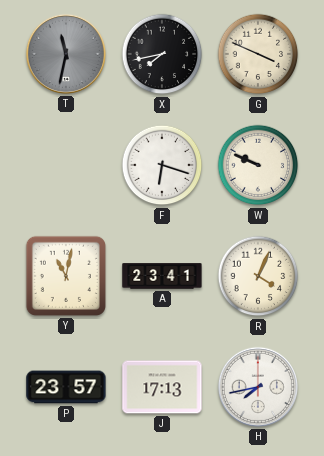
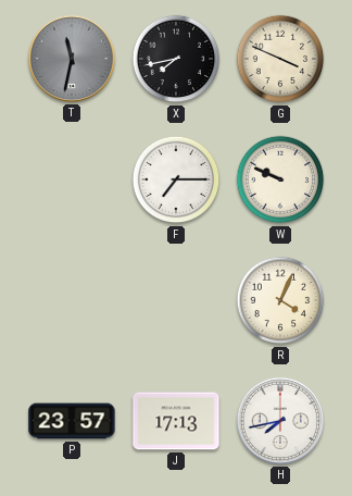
F: 6:18 -> 7:15
Y: 11:02 -> none
A: 23:41 -> none
